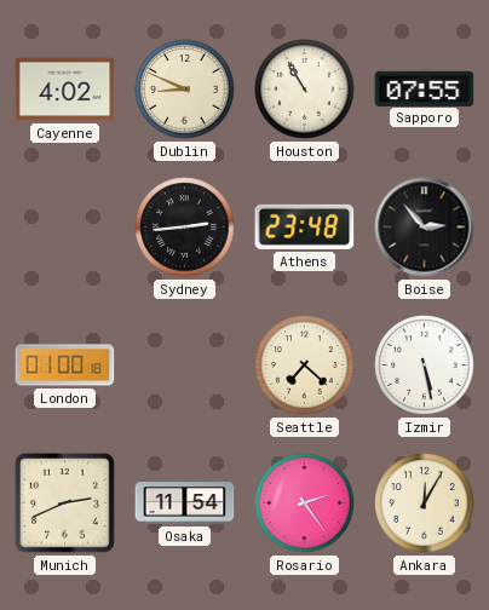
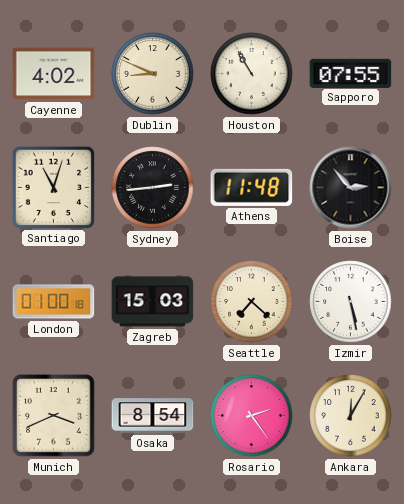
Santiago: none -> 11:03
Athens: 23:48 -> 11:48
Zagreb: none -> 15:03
Munich: 2:41 -> 3:41
Osaka: 11:54 -> 8:54
